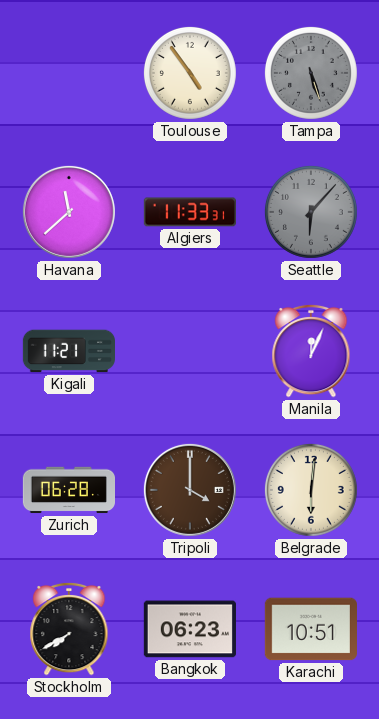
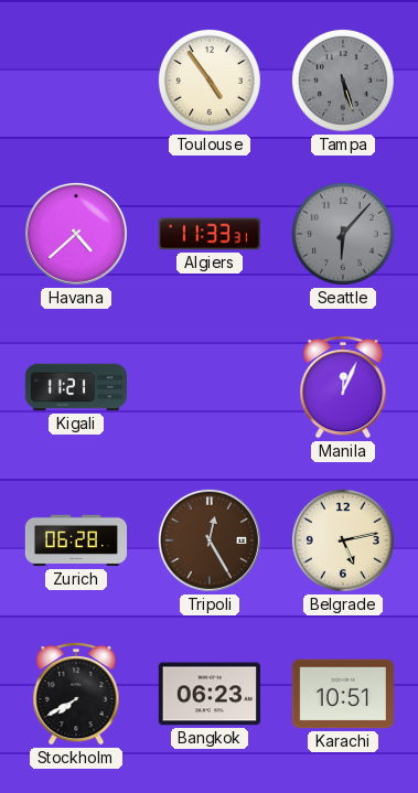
Havana: 11:38 -> 4:38
Tripoli: 4:00 -> 12:25
Belgrade: 6:01 -> 5:13
